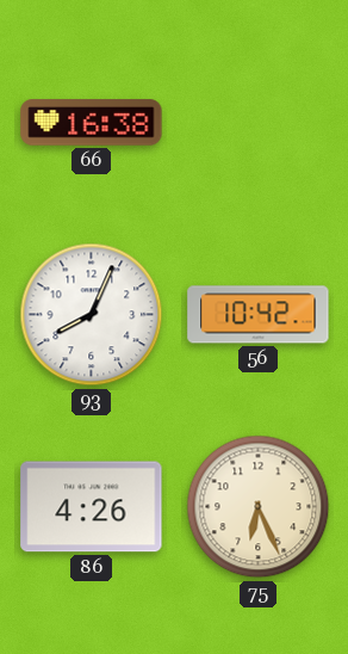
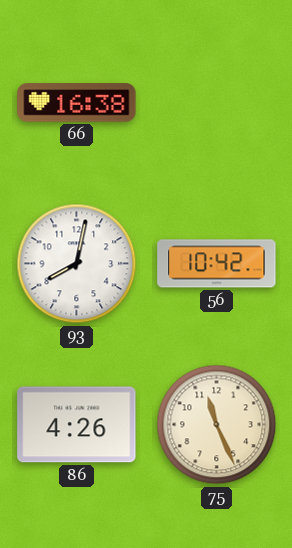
93: 8:04 -> 8:02
75: 6:26 -> 11:26
